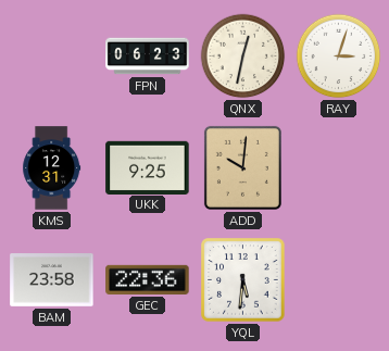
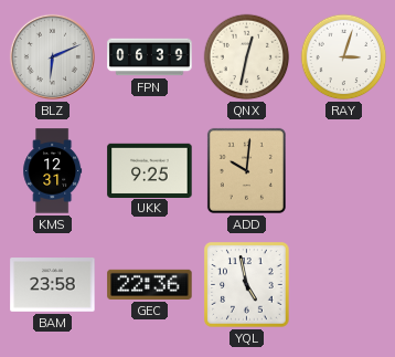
BLZ: none -> 6:11
FPN: 06:23 -> 06:39
YQL: 5:31 -> 4:58
